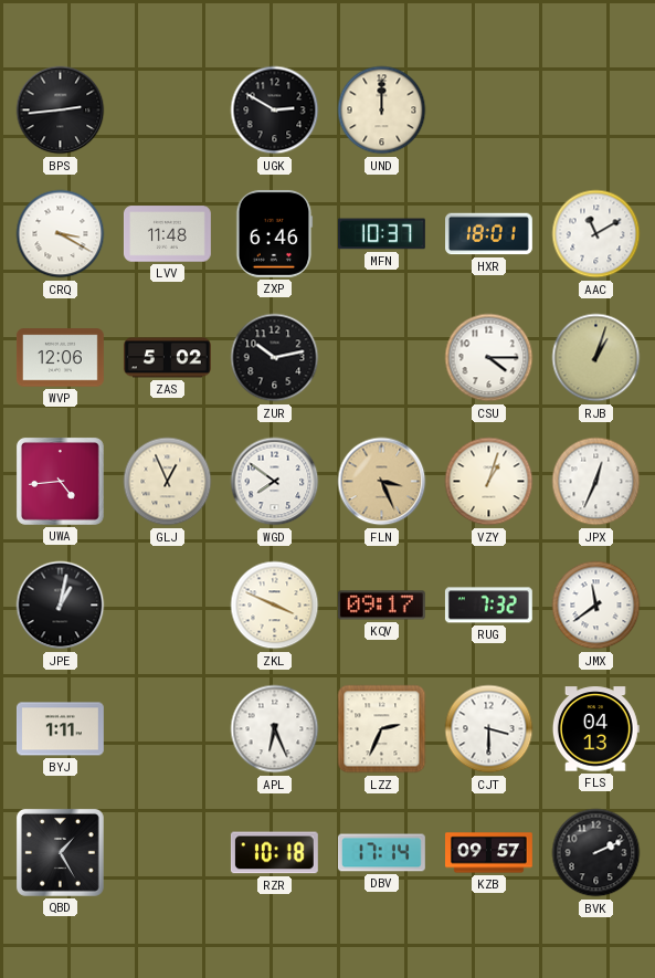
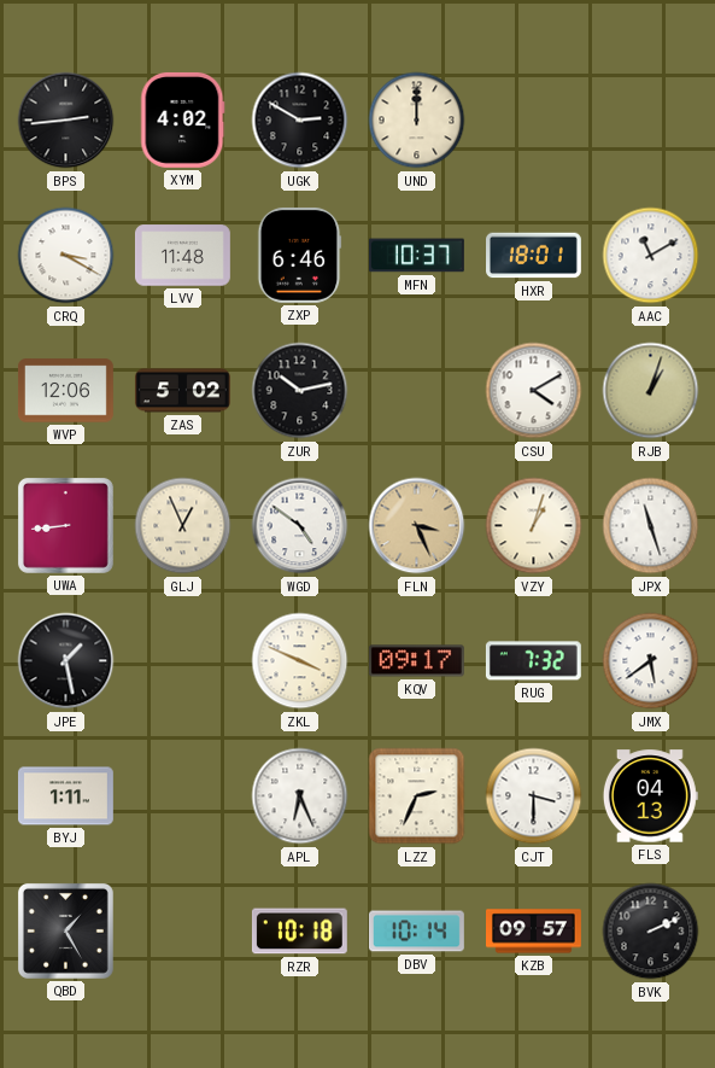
XYM: none -> 4:02
CSU: 4:15 -> 4:10
UWA: 4:44 -> 8:44
WGD: 7:51 -> 4:51
JPX: 12:34 -> 11:27
JPE: 1:02 -> 1:28
JMX: 11:39 -> 5:39
DBV: 17:14 -> 10:14
